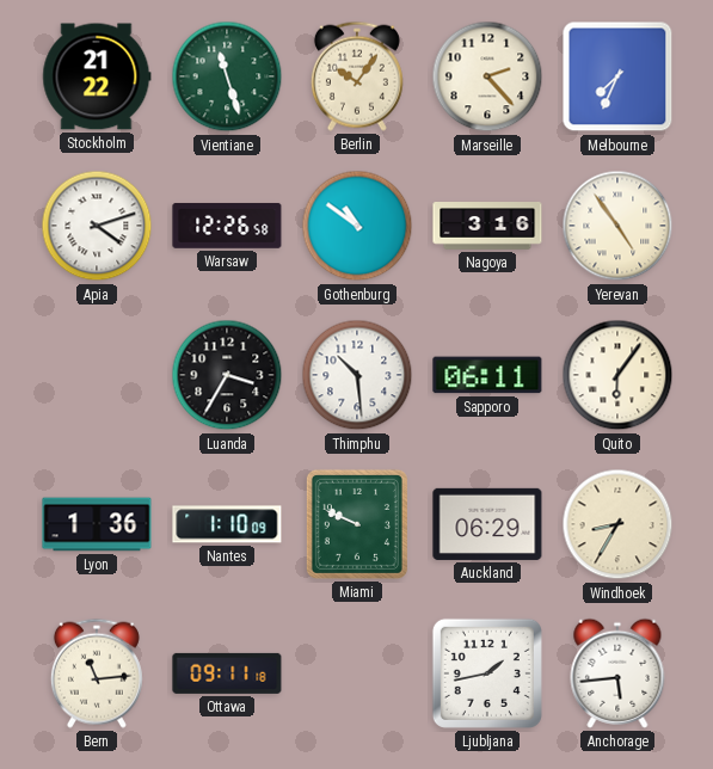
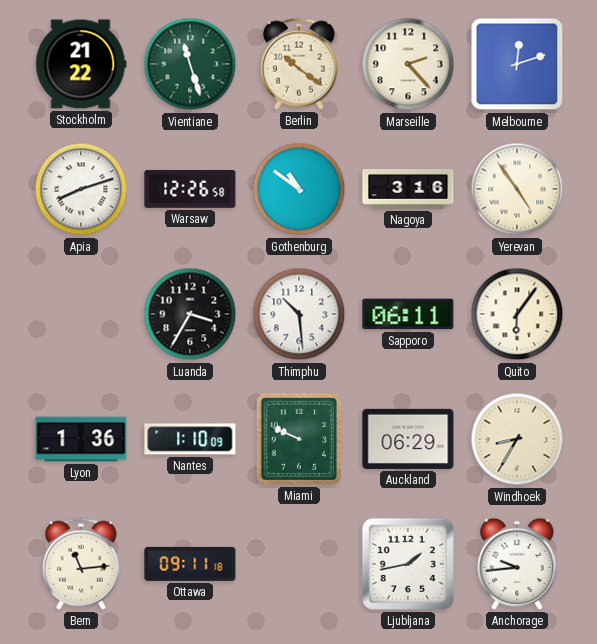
Berlin: 10:06 -> 10:21
Melbourne: 7:34 -> 12:12
Apia: 4:12 -> 8:12
Anchorage: 5:44 -> 9:44
